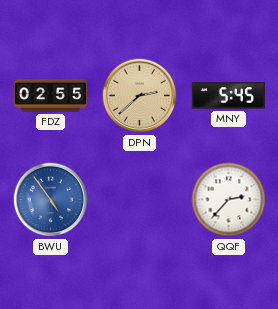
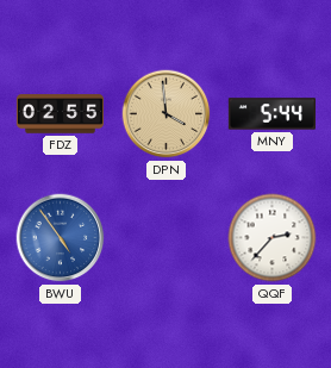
DPN: 2:38 -> 3:59
MNY: 5:45 -> 5:44
